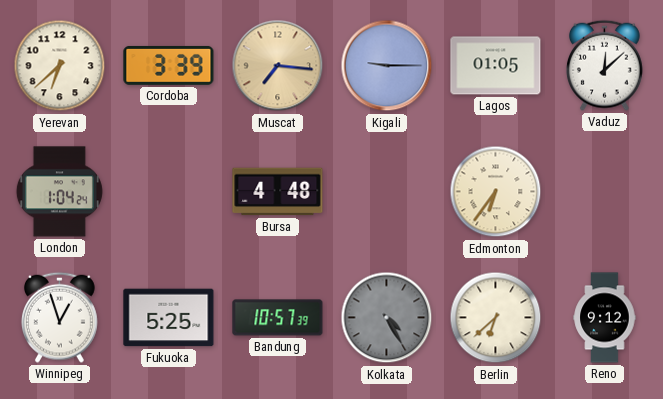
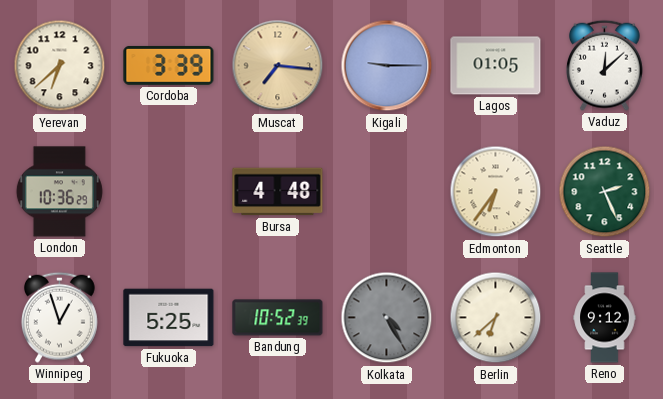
London: 1:04 -> 10:36
Seattle: none -> 2:26
Bandung: 10:57 -> 10:52
